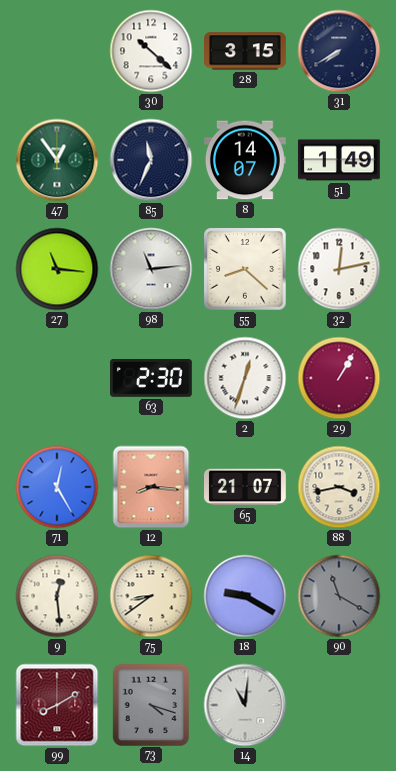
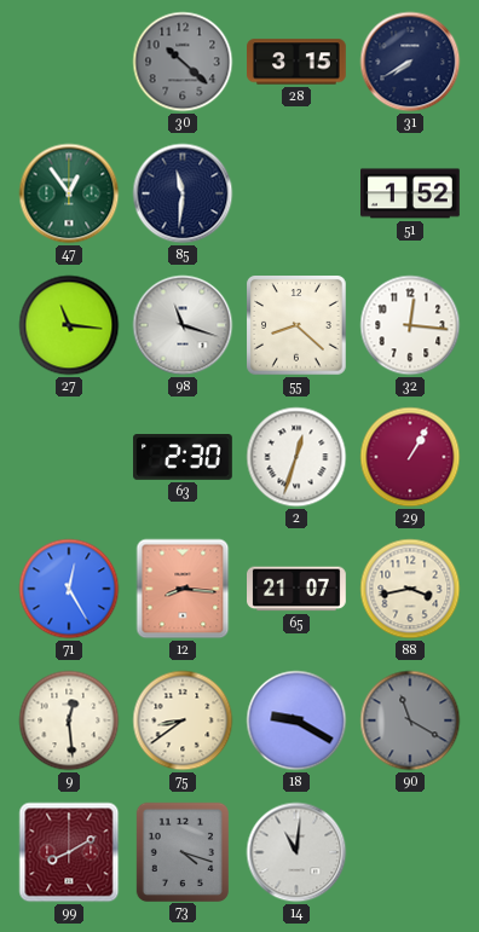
30 dial: white -> grey
85: 11:34 -> 11:31
8: 14:07 -> none
51: 1:49 -> 1:52
98: 11:14 -> 11:18
32: 12:13 -> 12:16
